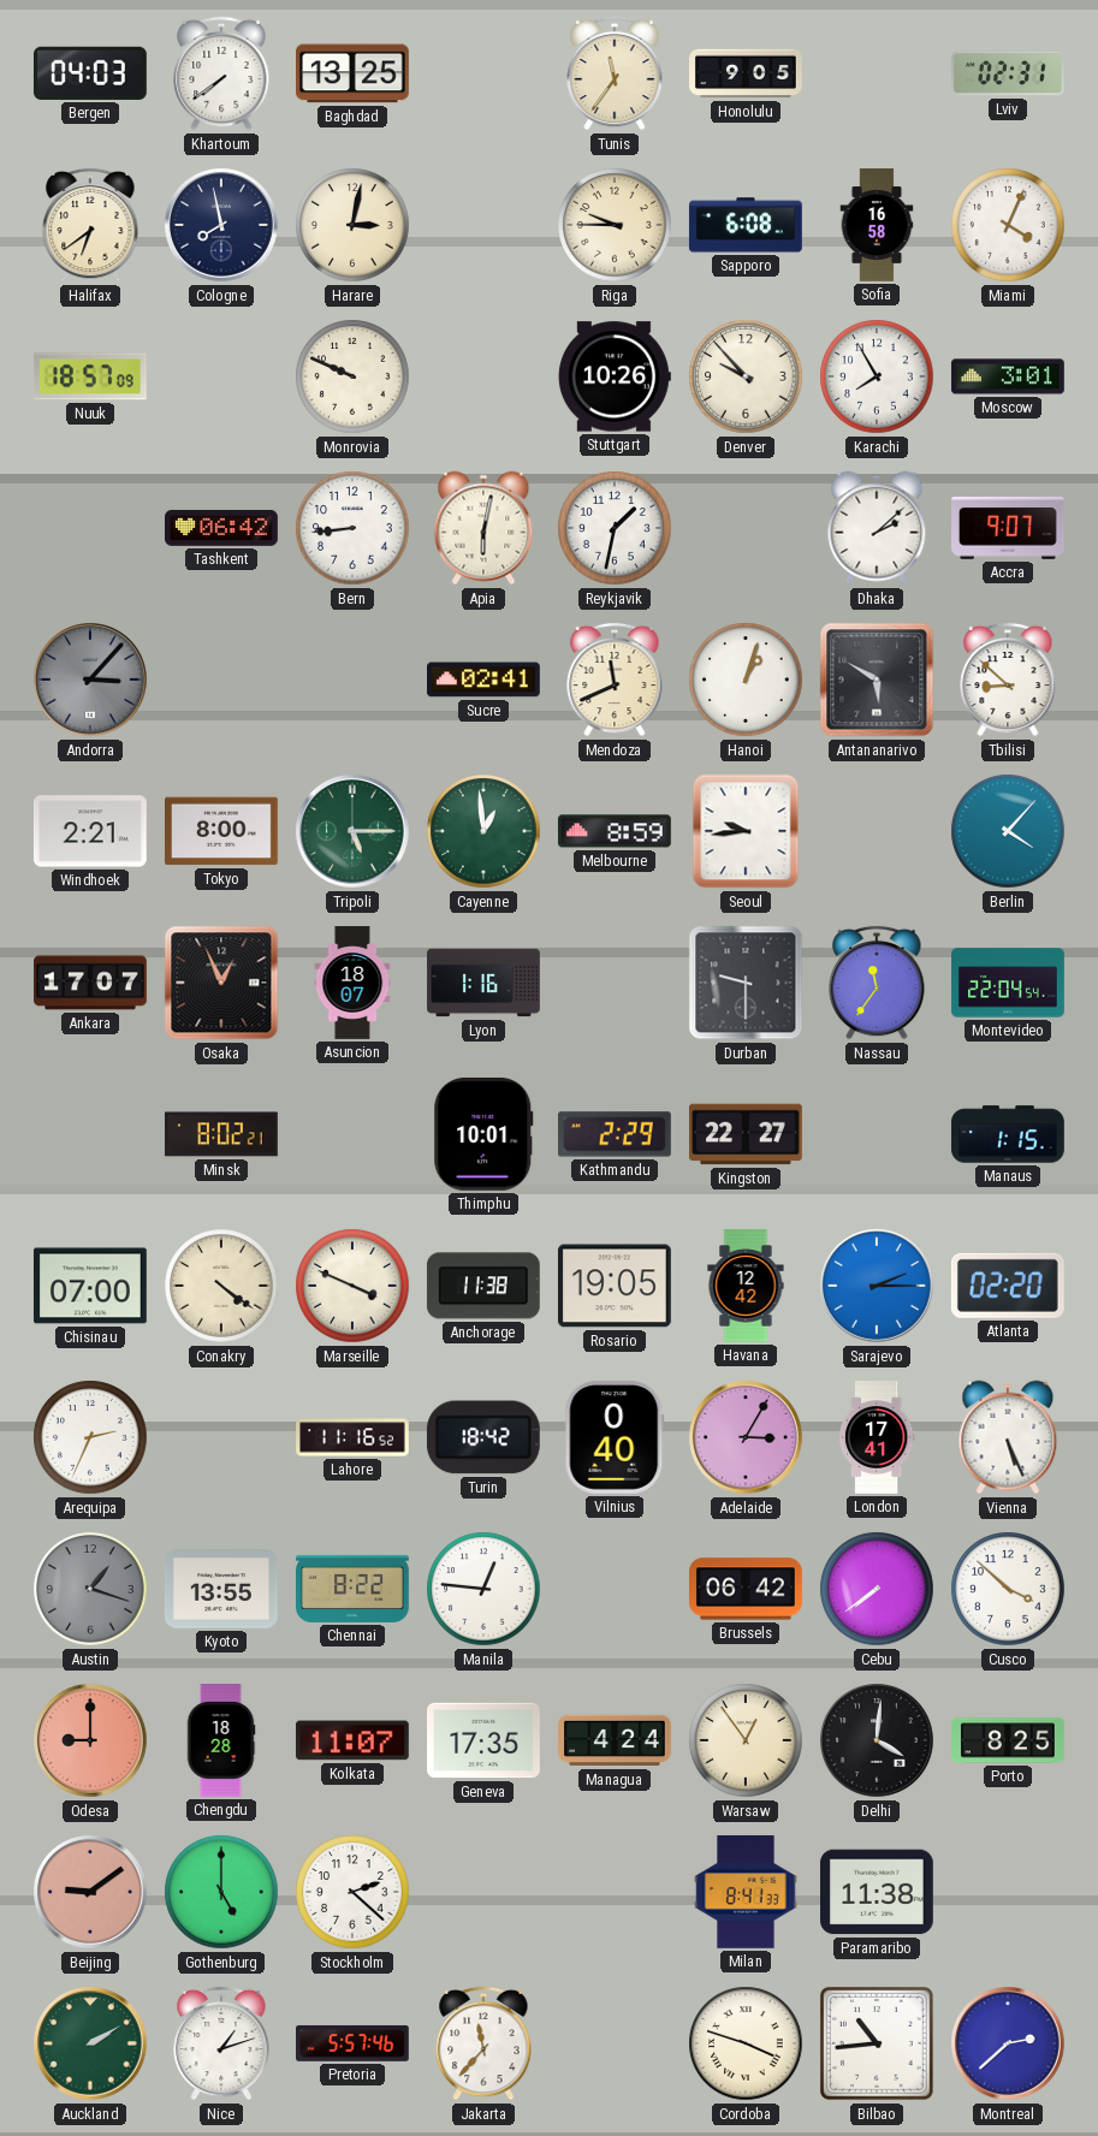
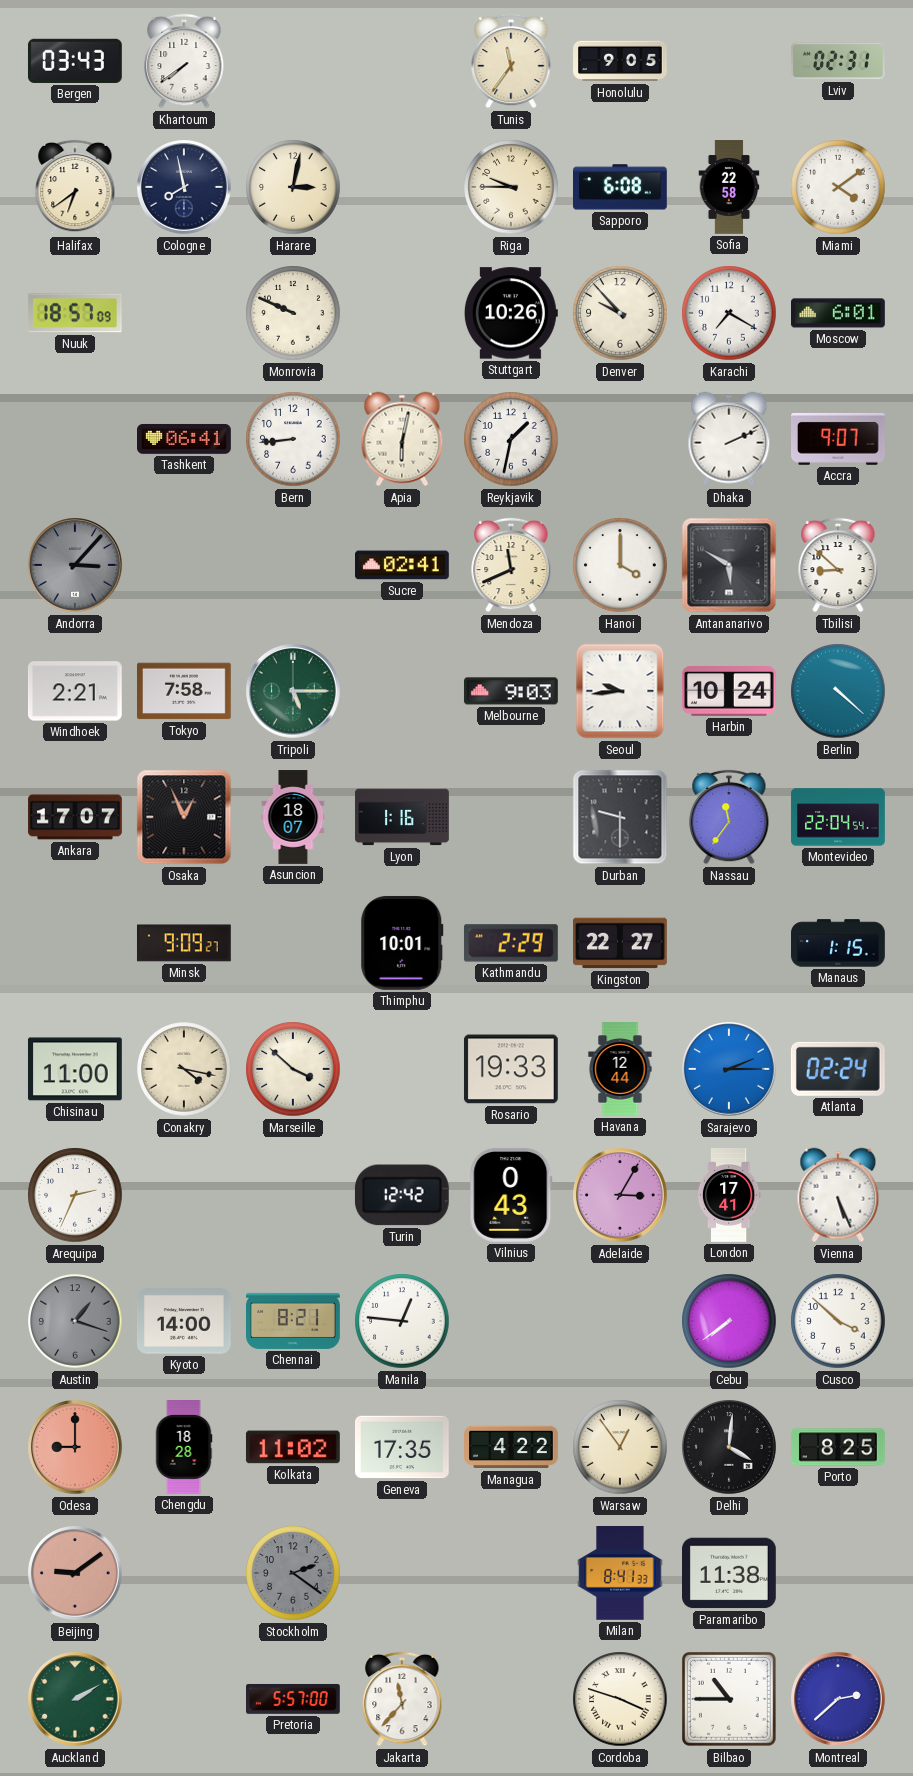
Bergen: 04:03 -> 03:43
Baghdad: 13:25 -> none
Sofia: 16:58 -> 22:58
Miami: 4:04 -> 4:09
Karachi: 7:55 -> 7:20
Moscow: 3:01 -> 6:01
Tashkent: 06:42 -> 06:41
Dhaka: 2:08 -> 2:11
Hanoi: 1:03 -> 4:00
Tokyo: 8:00 -> 7:58
Cayenne: 12:59 -> none
Melbourne: 8:59 -> 9:03
Harbin: none -> 10:24
Berlin: 4:07 -> 4:22
Minsk: 8:02 -> 9:09
Chisinau: 07:00 -> 11:00
Conakry: 4:21 -> 4:17
Marseille: 3:49 -> 3:52
Anchorage: 11:38 -> none
Rosario: 19:05 -> 19:33
Havana: 12:42 -> 12:44
Atlanta: 02:20 -> 02:24
Lahore: 11:16 -> none
Turin: 18:42 -> 12:42
Vilnius: 0:40 -> 0:43
Kyoto: 13:55 -> 14:00
Chennai: 8:22 -> 8:21
Brussels: 06:42 -> none
Kolkata: 11:07 -> 11:02
Managua: 4:24 -> 4:22
Gothenburg: 5:00 -> none
Stockholm: 2:22 -> 2:21
Stockholm dial: white -> grey
Nice: 1:12 -> none
Pretoria: 5:57:46 -> 5:57:00
Bilbao: 10:44 -> 10:45
